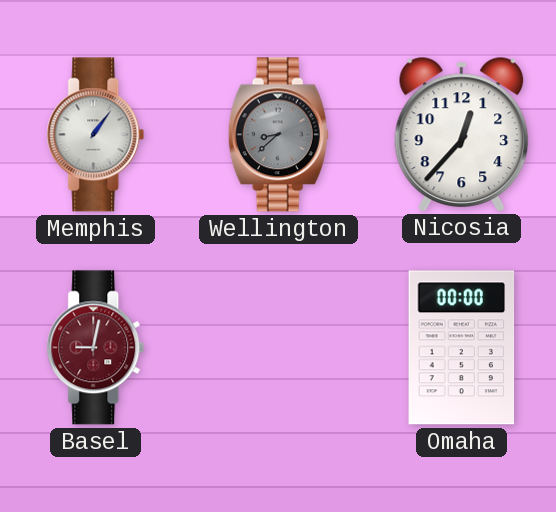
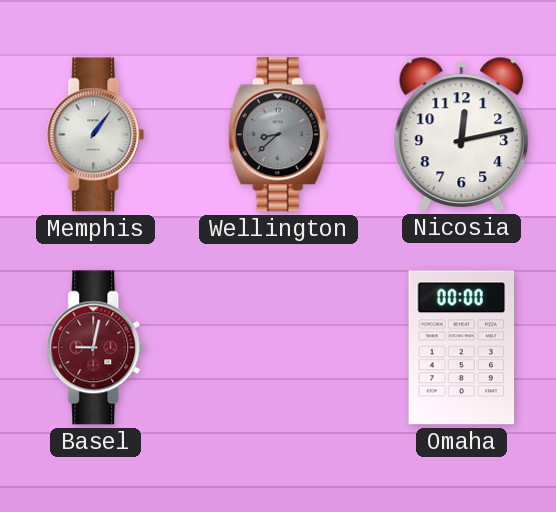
Nicosia: 12:37 -> 12:13
